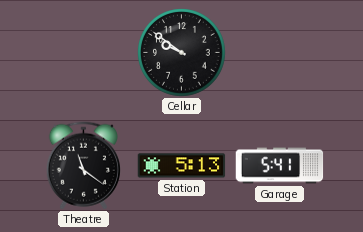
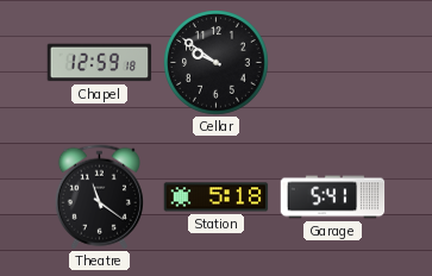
Chapel: none -> 12:59
Station: 5:13 -> 5:18
